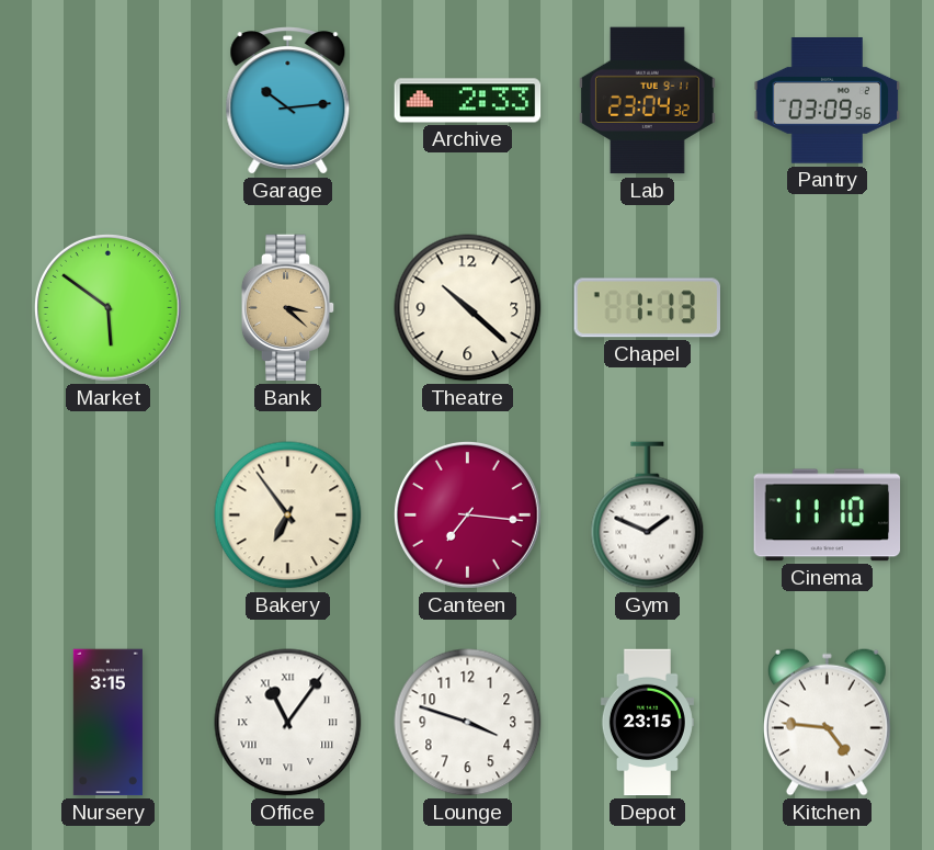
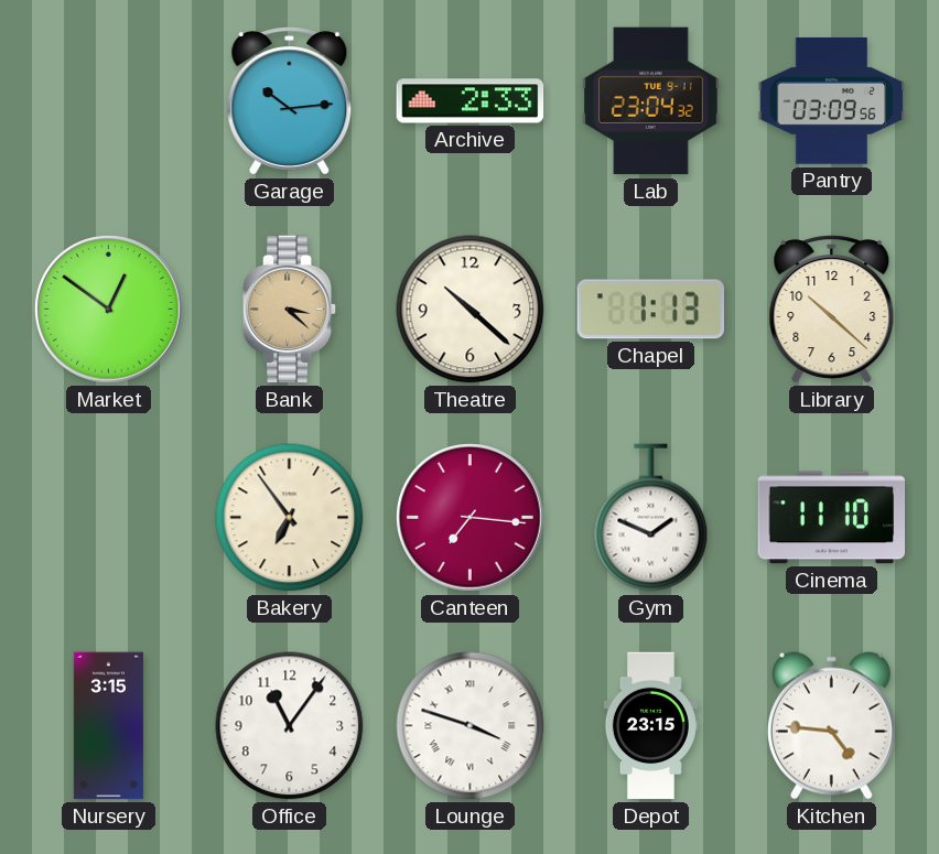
Market: 5:51 -> 12:51
Library: none -> 10:22
Office numerals: Roman -> Arabic
Lounge numerals: Arabic -> Roman
